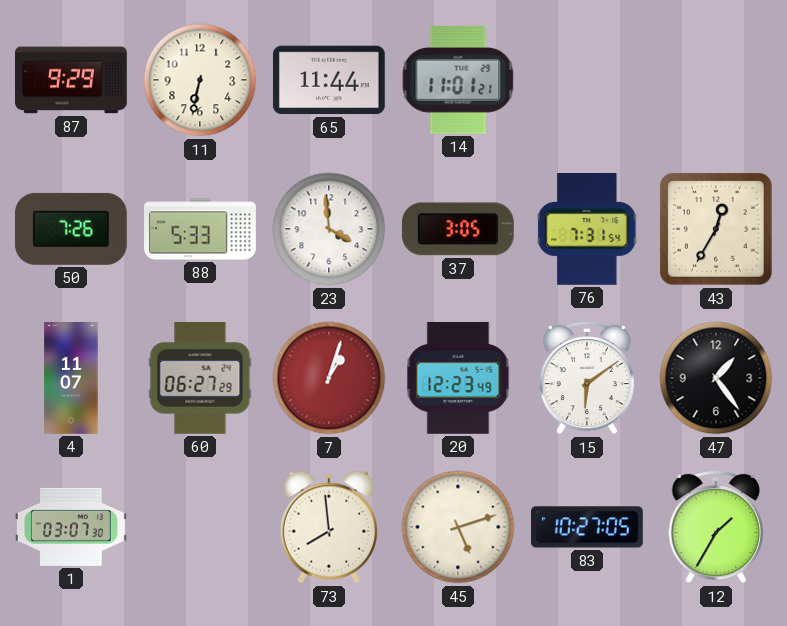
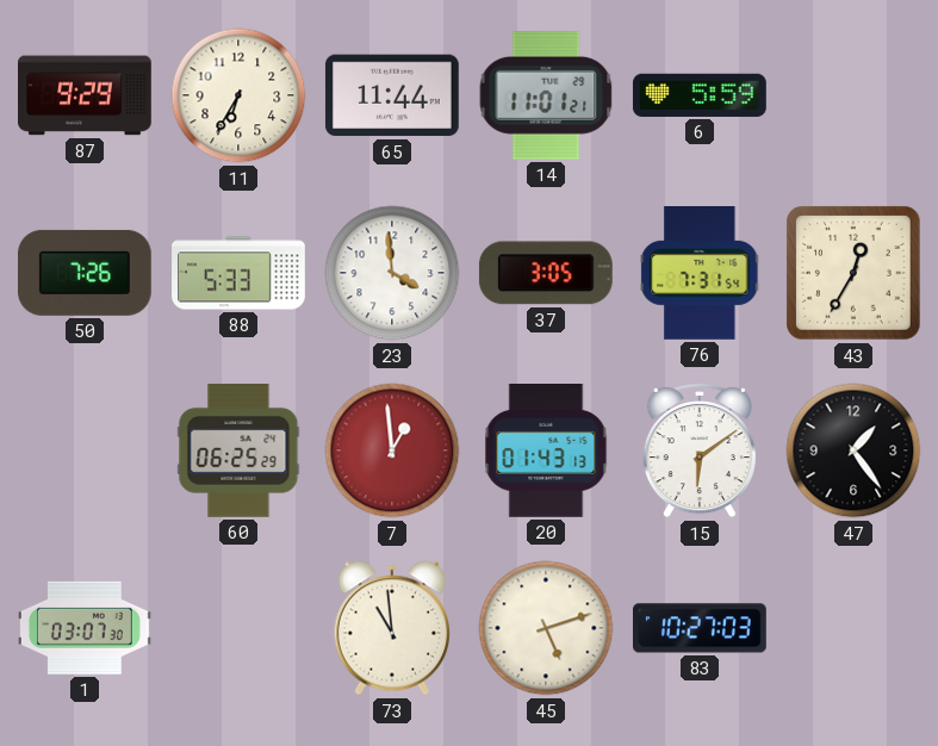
11: 6:32 -> 6:35
6: none -> 5:59
4: 11:07 -> none
60: 06:27 -> 06:25
7: 1:03 -> 12:59
20: 12:23 -> 01:43
73: 7:59 -> 10:59
83: 10:27:05 -> 10:27:03
12: 1:35 -> none
